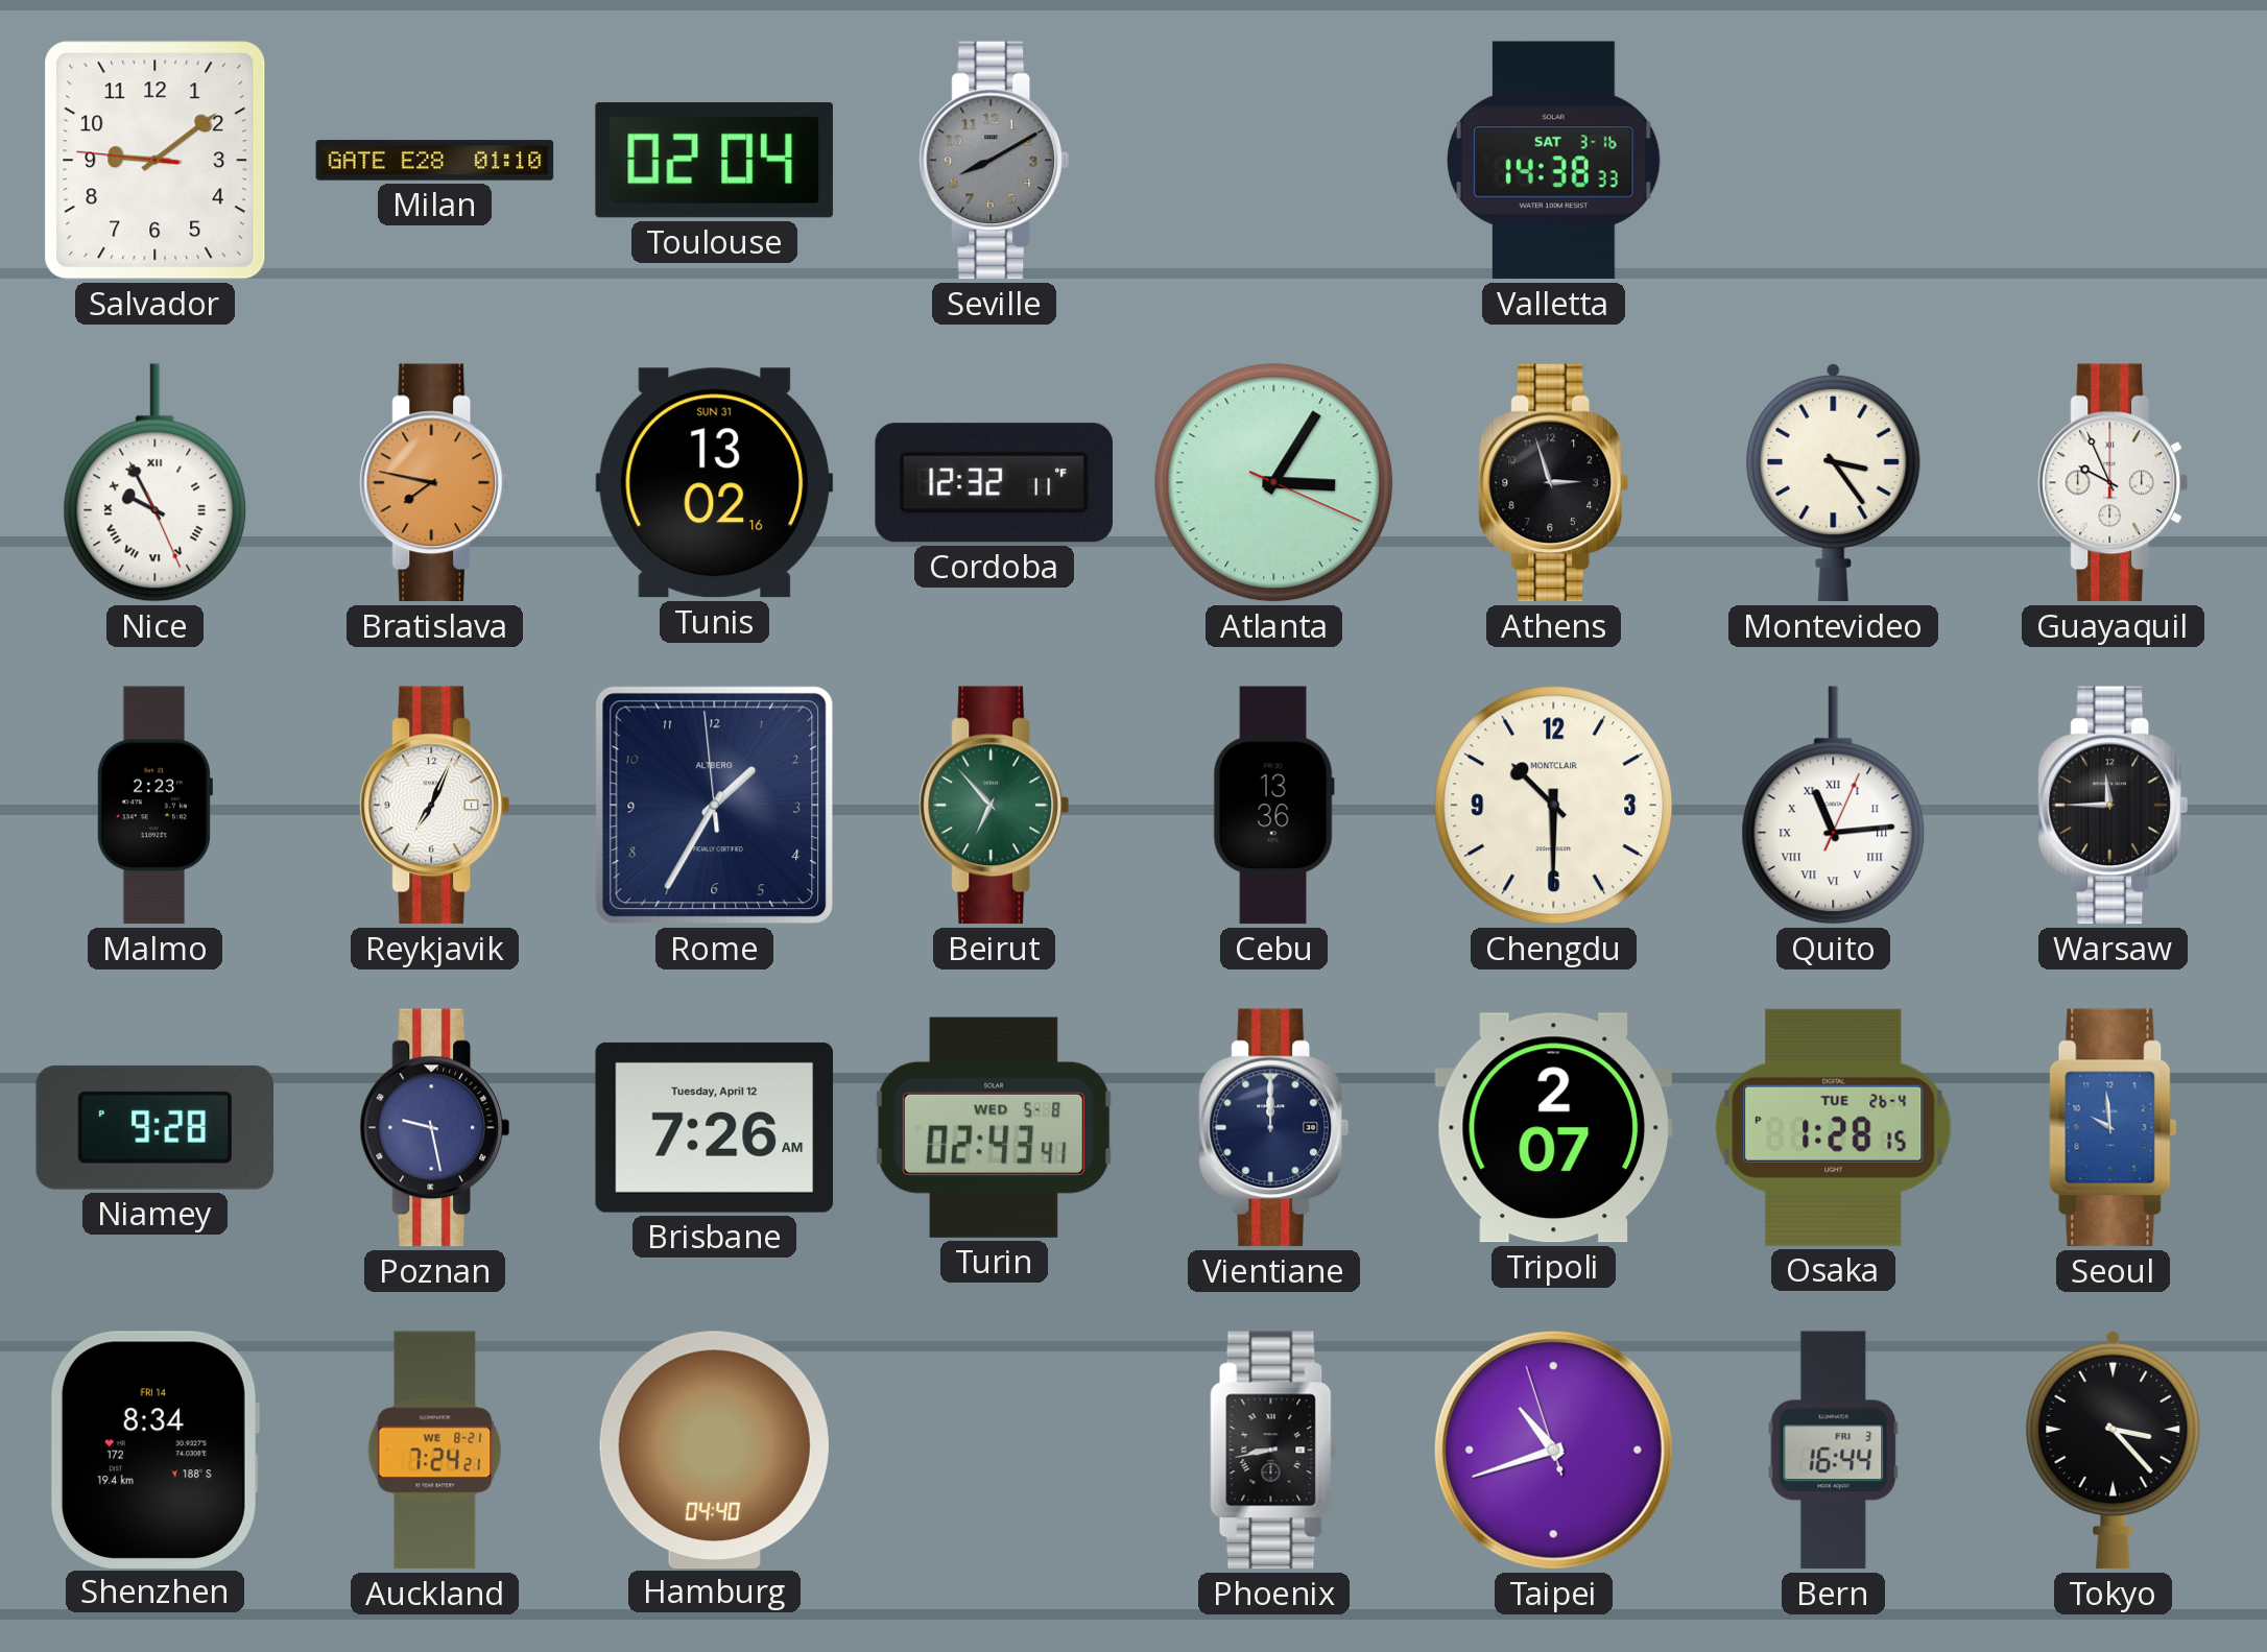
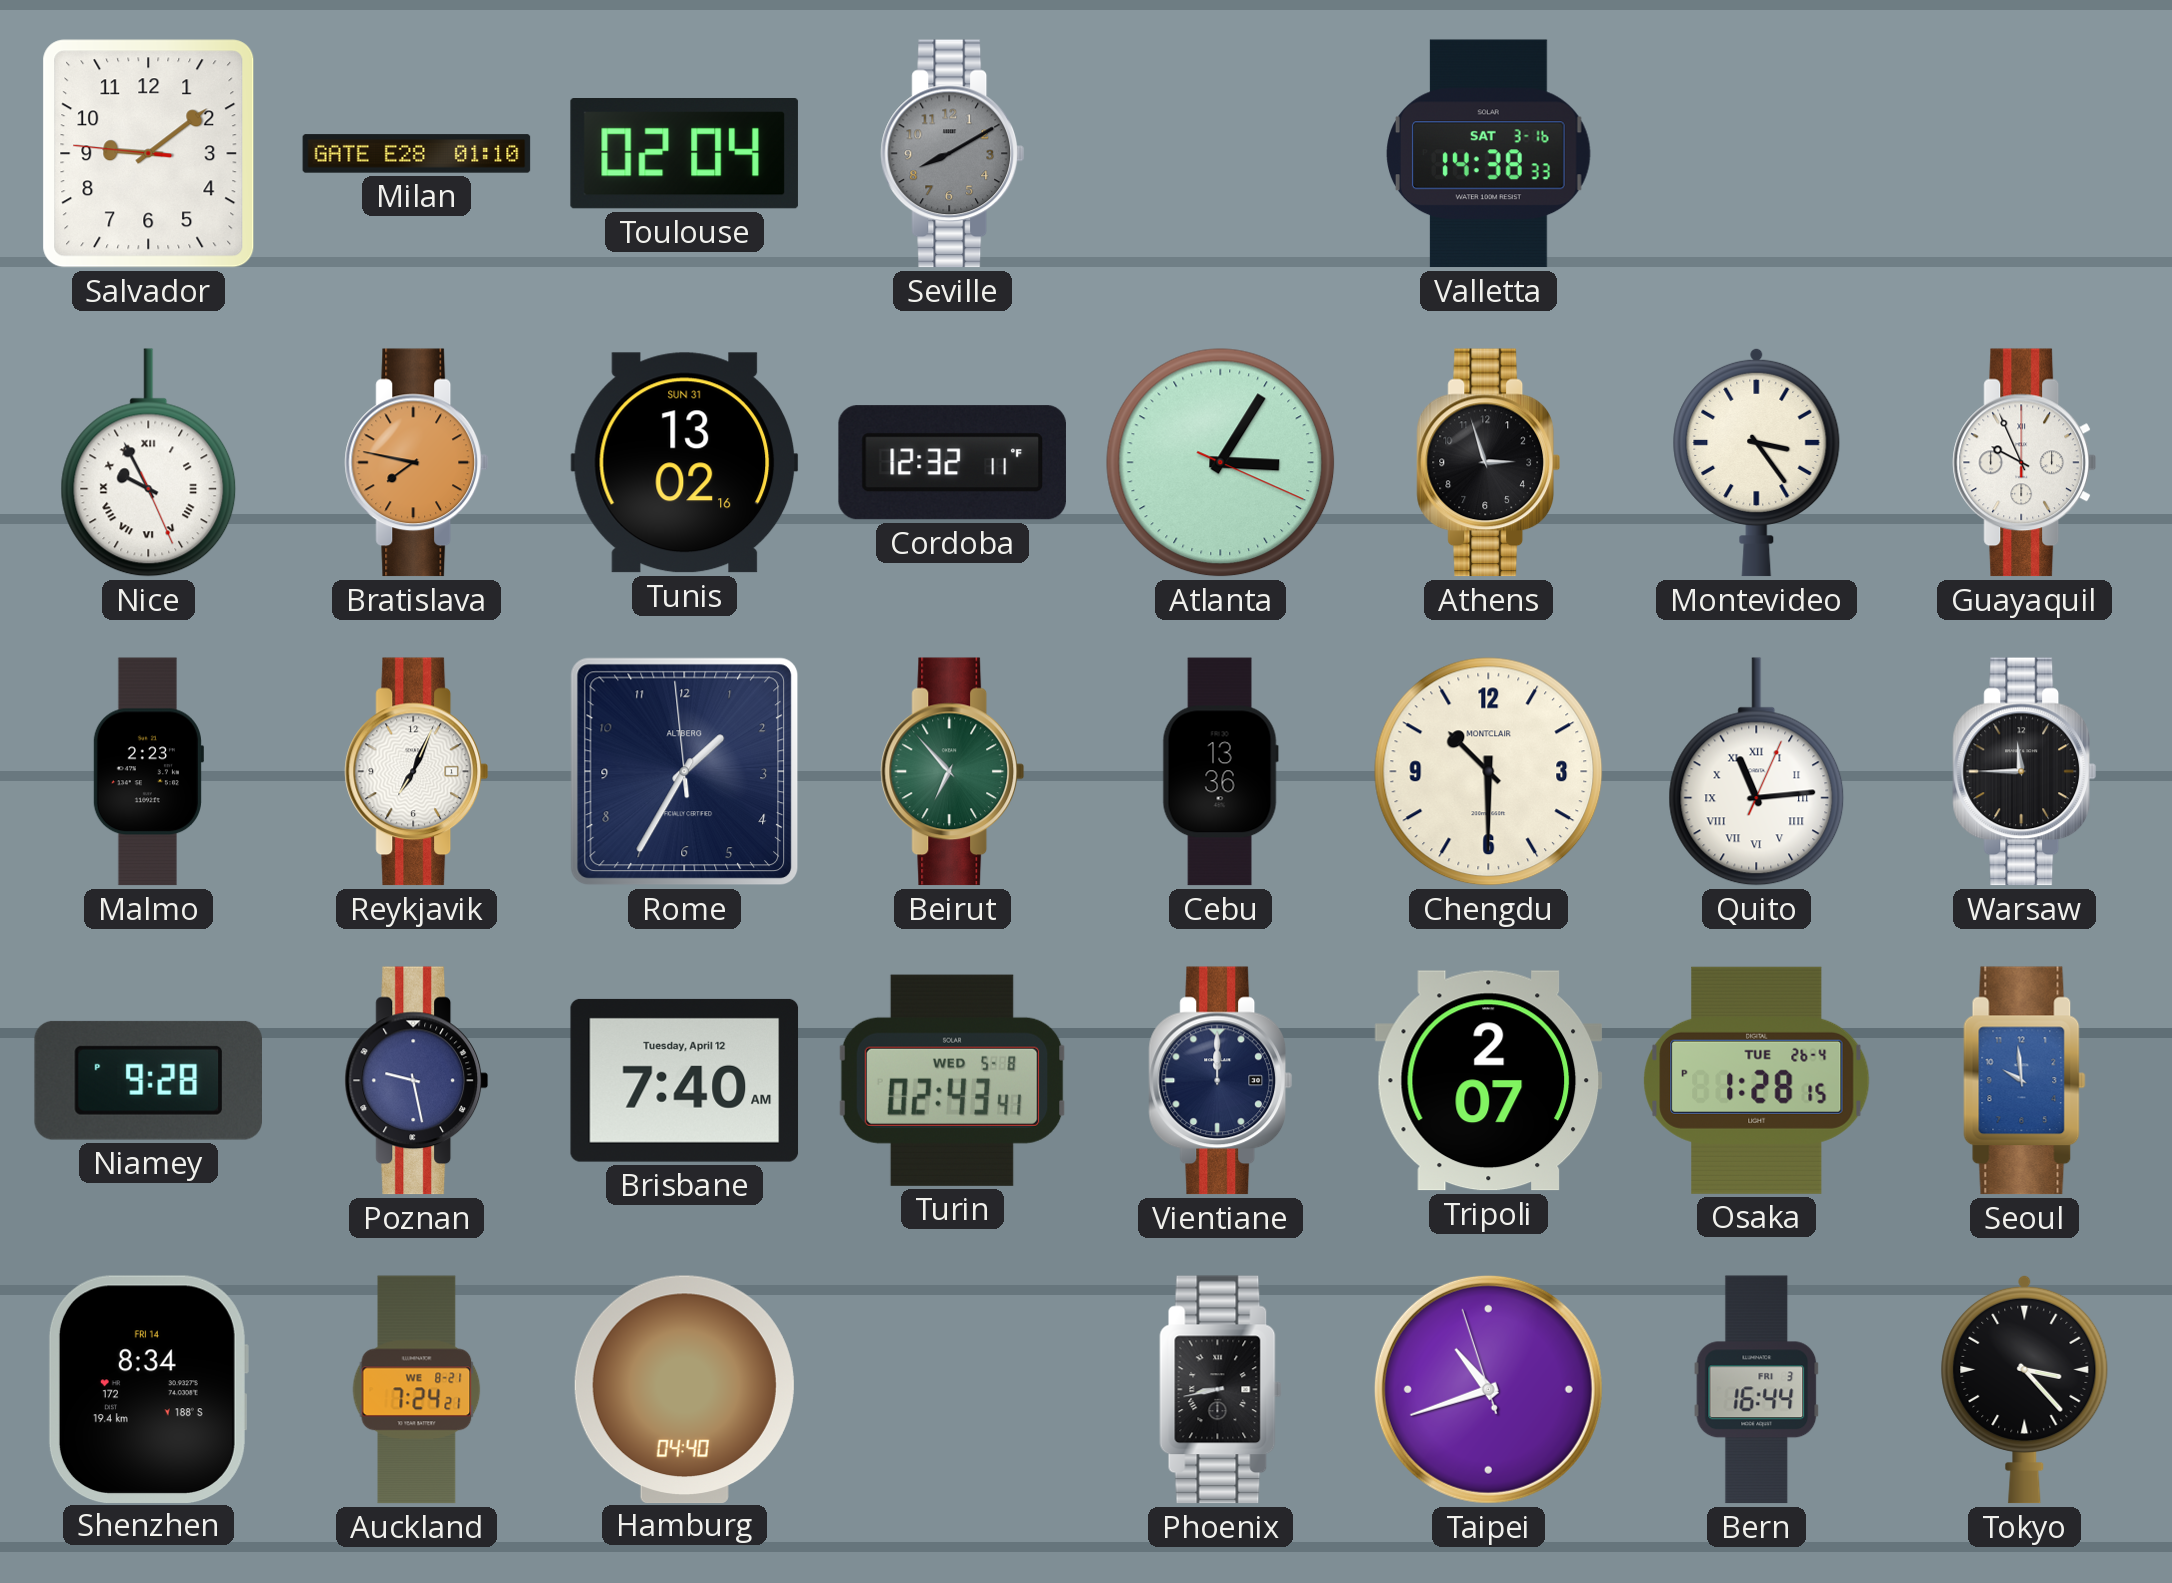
Brisbane: 7:26 -> 7:40
